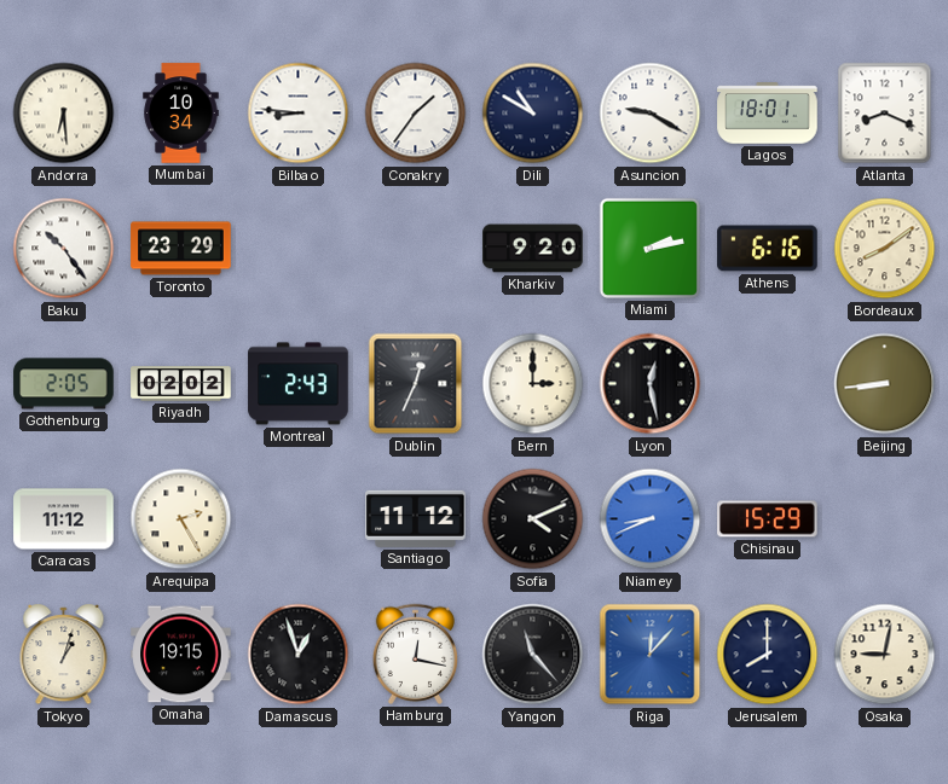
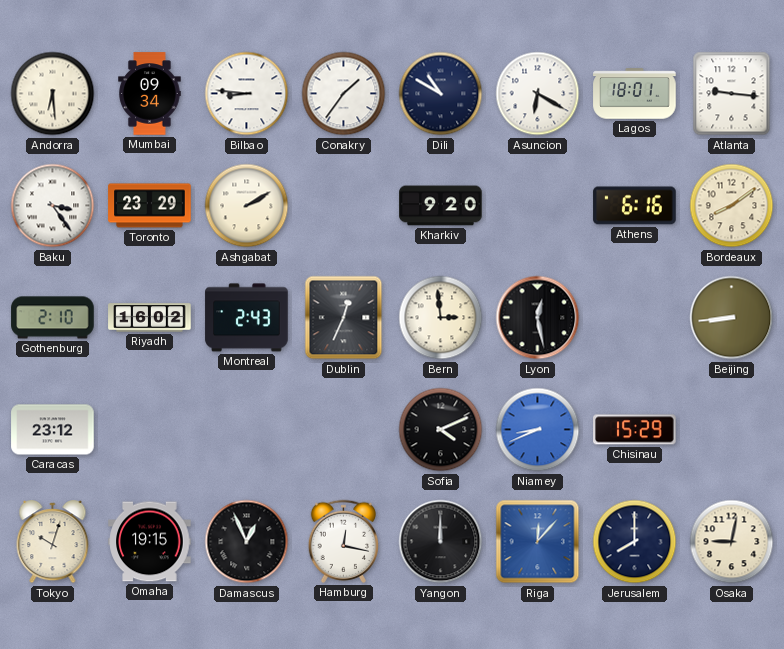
Mumbai: 10:34 -> 09:34
Asuncion: 9:20 -> 6:20
Atlanta: 8:19 -> 9:16
Baku: 10:24 -> 3:24
Ashgabat: none -> 2:10
Miami: 2:13 -> none
Gothenburg: 2:05 -> 2:10
Riyadh: 02:02 -> 16:02
Bern: 3:00 -> 2:59
Caracas: 11:12 -> 23:12
Arequipa: 2:25 -> none
Santiago: 11:12 -> none
Tokyo: 1:03 -> 10:03
Damascus: 12:57 -> 12:56
Yangon: 11:23 -> 12:00
